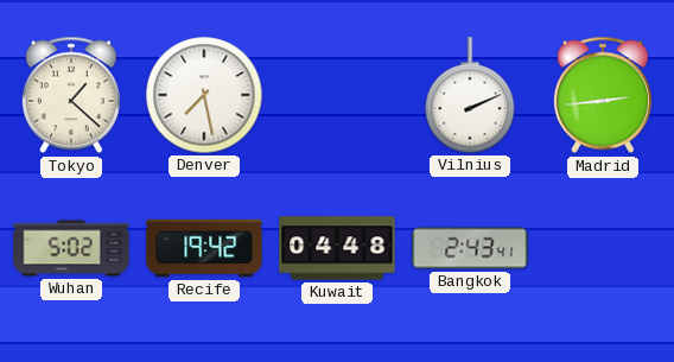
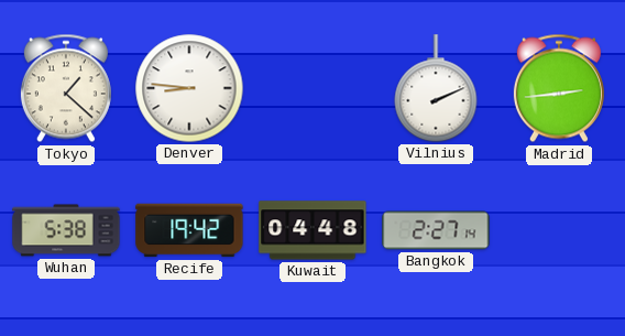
Denver: 7:28 -> 8:46
Wuhan: 5:02 -> 5:38
Bangkok: 2:43 -> 2:27
